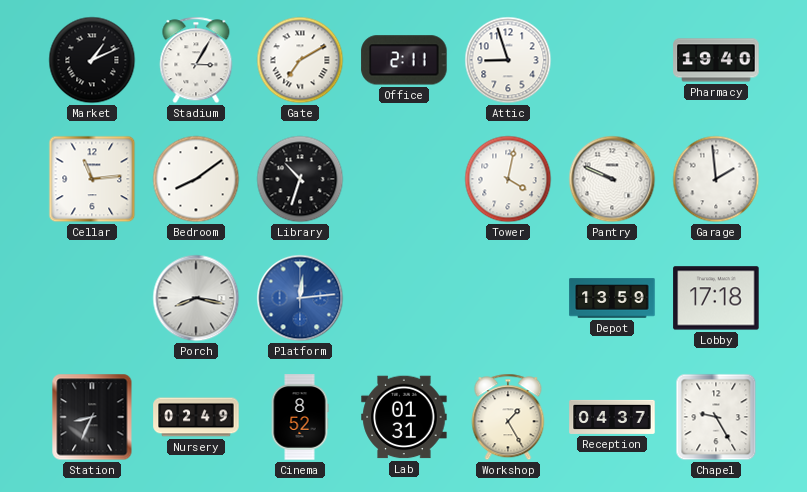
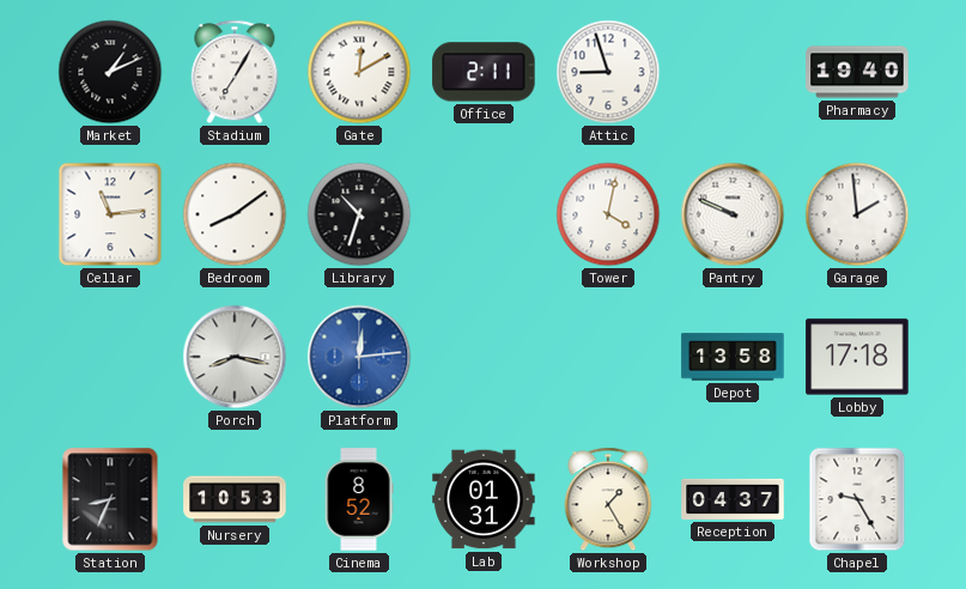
Stadium: 3:05 -> 7:05
Gate: 7:10 -> 12:10
Depot: 13:59 -> 13:58
Nursery: 02:49 -> 10:53
